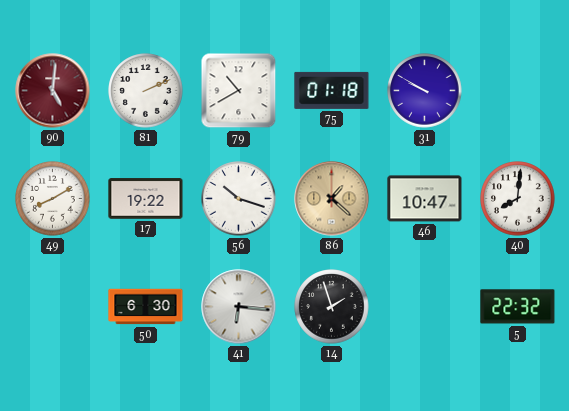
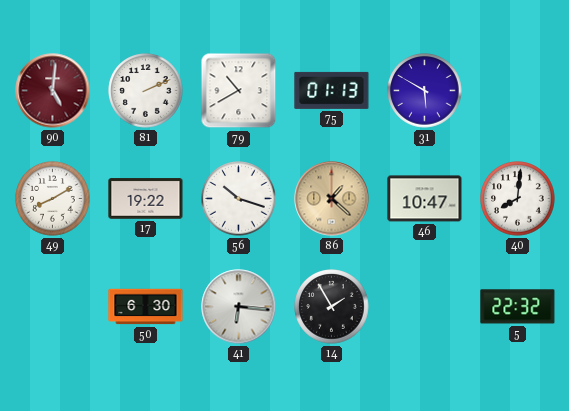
75: 01:18 -> 01:13
31: 9:50 -> 5:50
14: 1:57 -> 1:55
